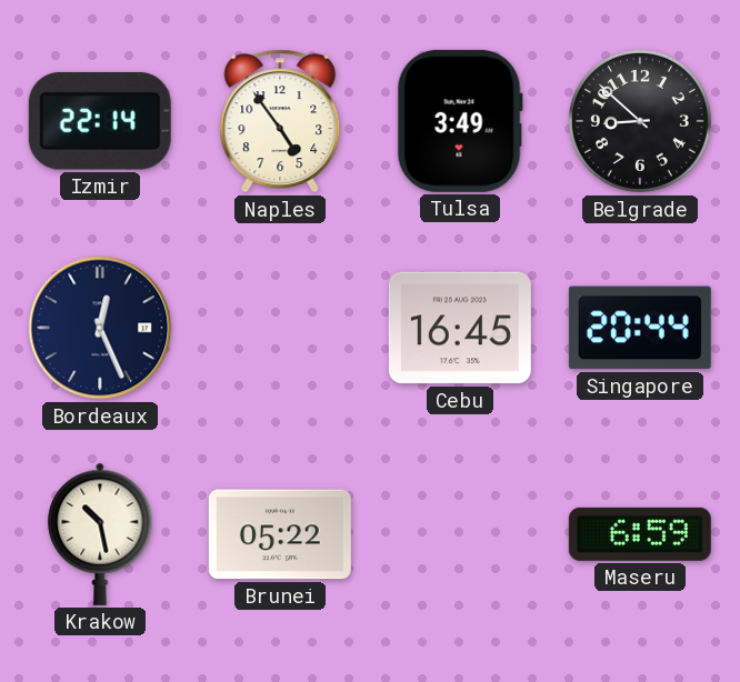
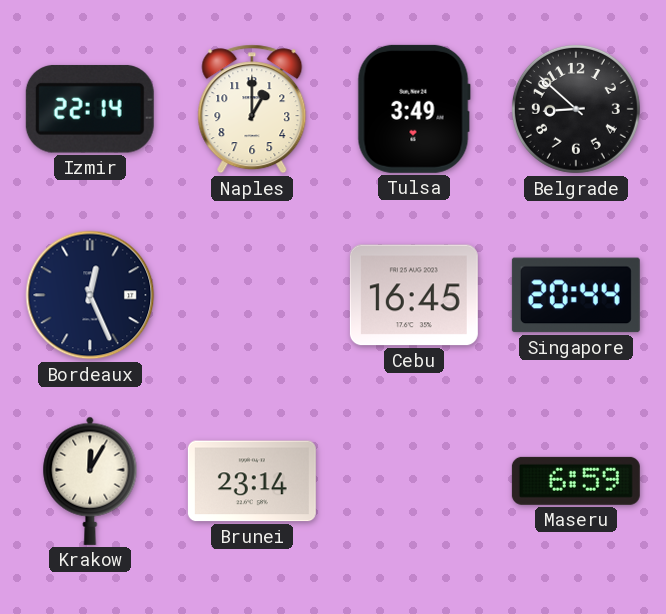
Naples: 4:54 -> 1:00
Krakow: 10:28 -> 12:05
Brunei: 05:22 -> 23:14
